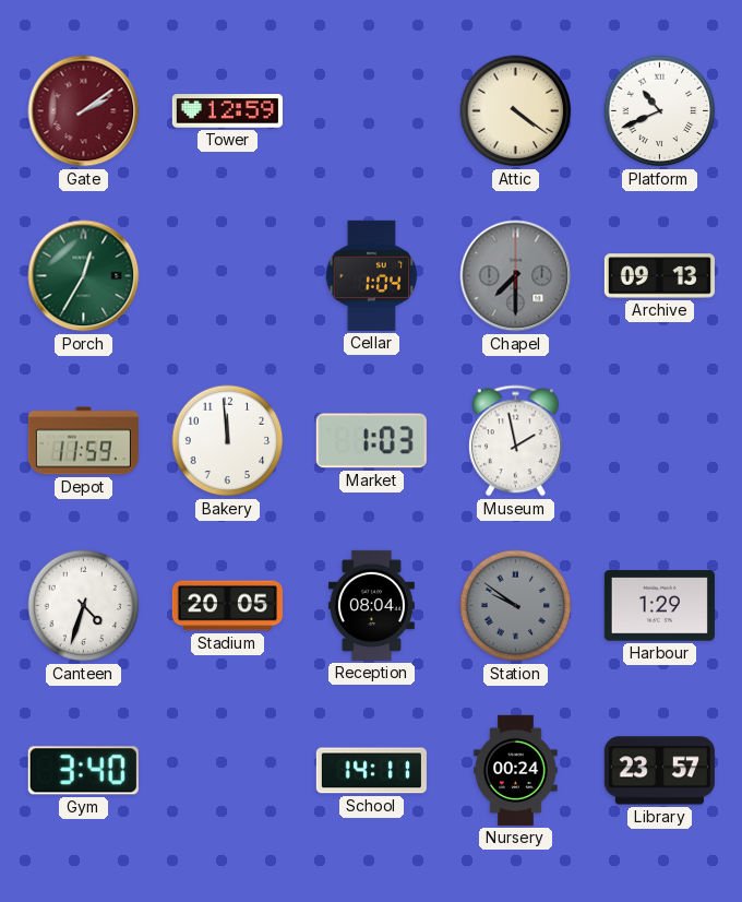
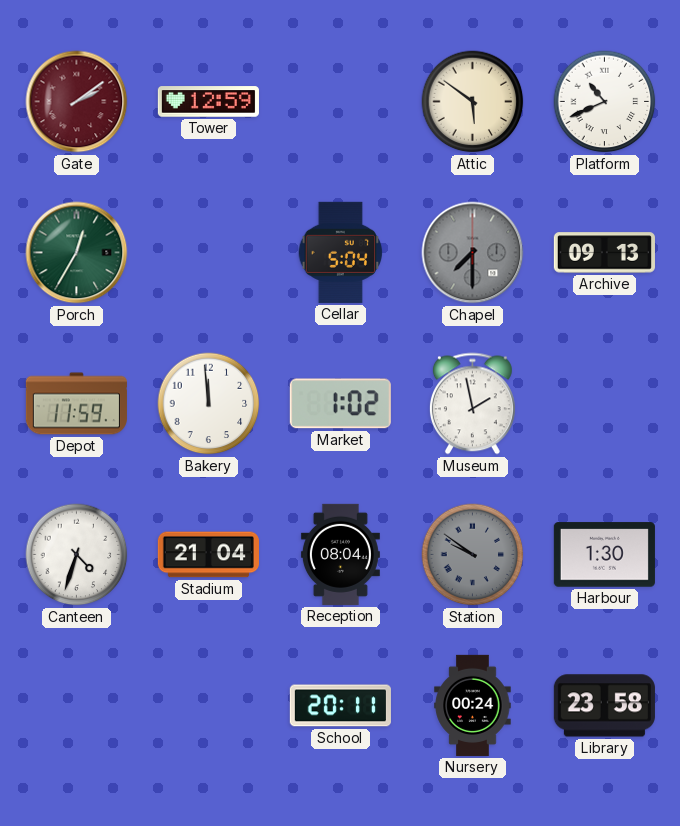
Attic: 4:21 -> 5:51
Cellar: 1:04 -> 5:04
Market: 1:03 -> 1:02
Stadium: 20:05 -> 21:04
Harbour: 1:29 -> 1:30
Gym: 3:40 -> none
School: 14:11 -> 20:11
Library: 23:57 -> 23:58
